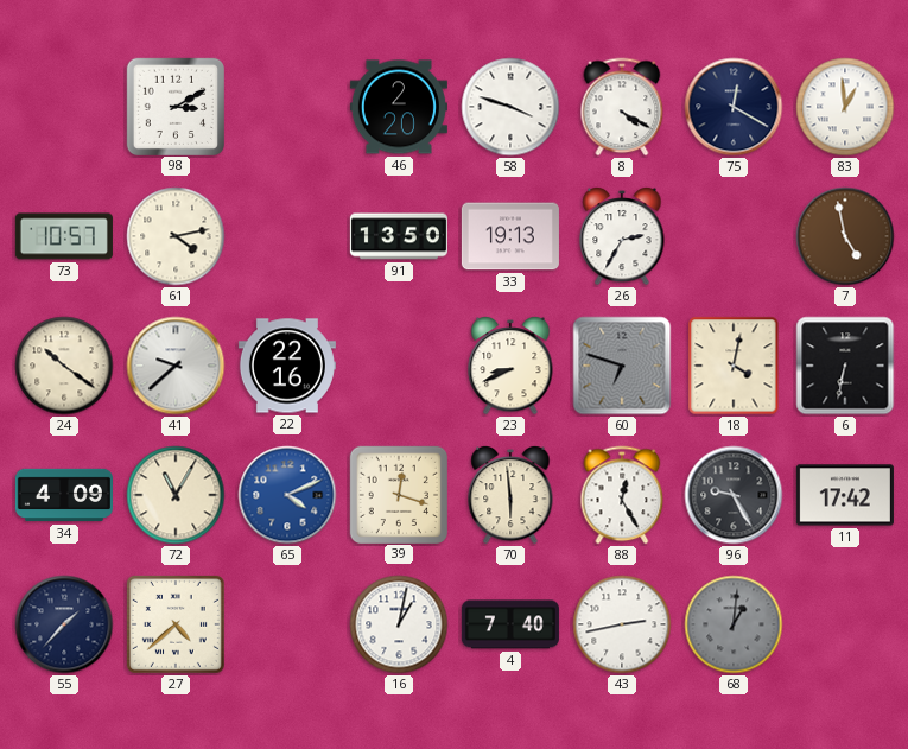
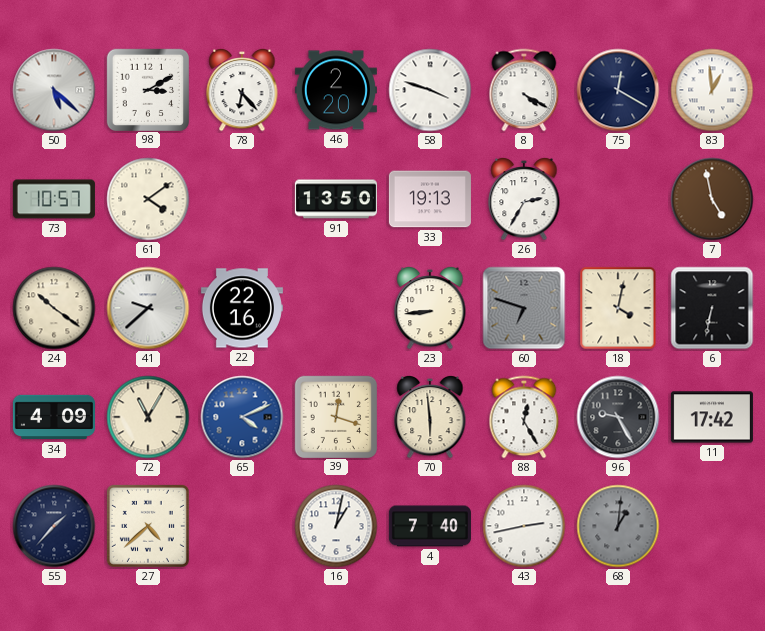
50: none -> 5:22
78: none -> 6:23
61: 4:13 -> 4:09
23: 8:41 -> 8:44
